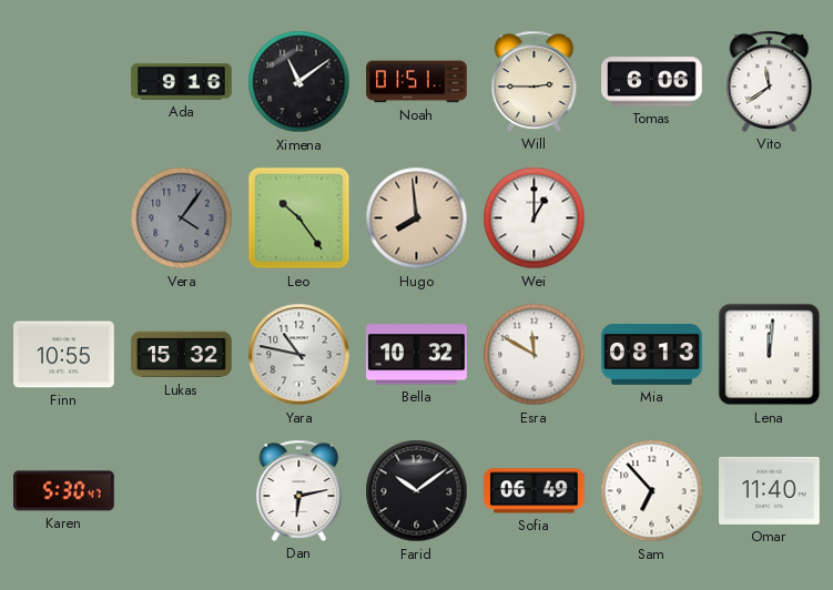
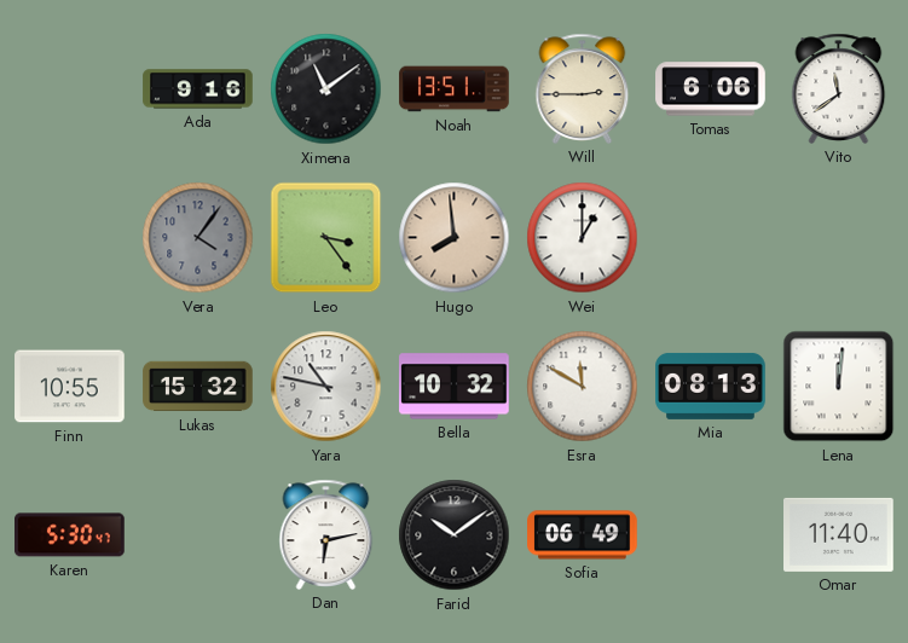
Noah: 01:51 -> 13:51
Leo: 10:24 -> 3:24
Sam: 6:53 -> none
